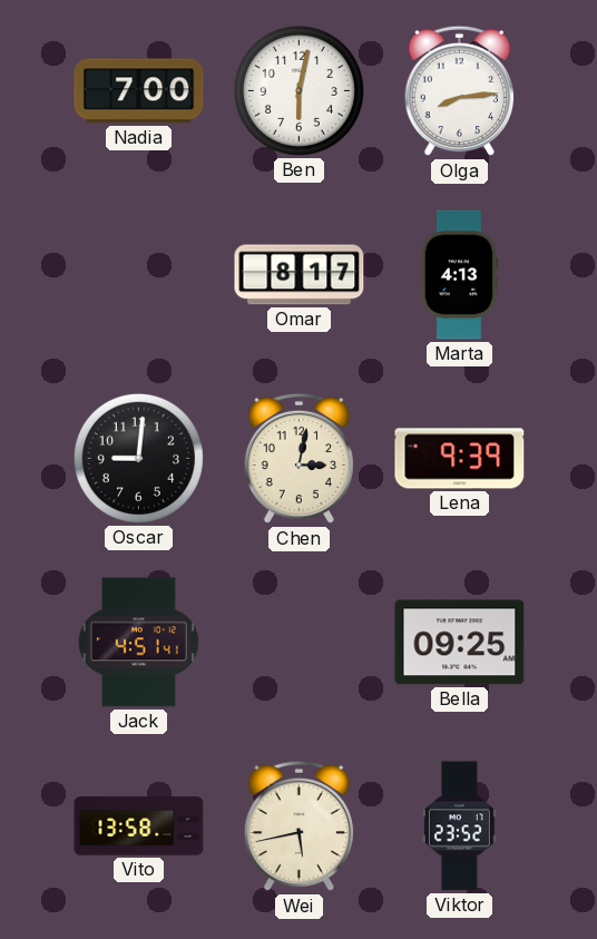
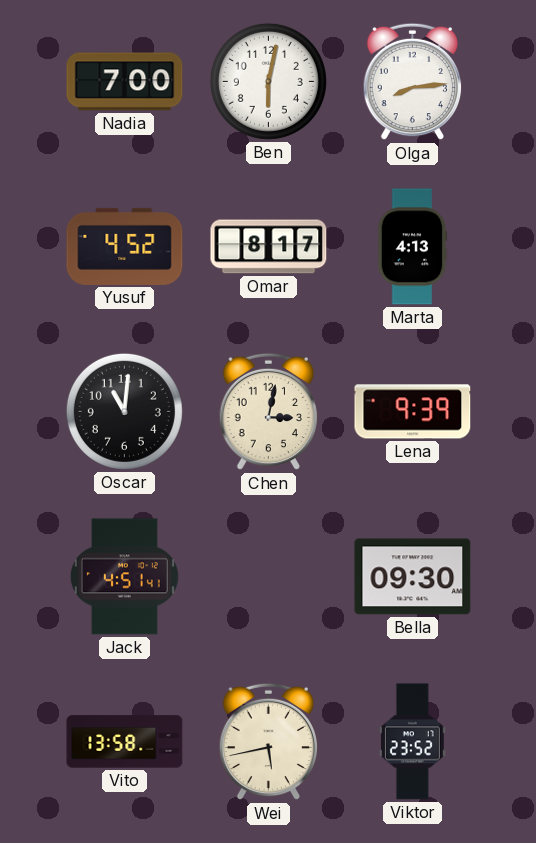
Yusuf: none -> 4:52
Oscar: 9:01 -> 11:01
Bella: 09:25 -> 09:30
